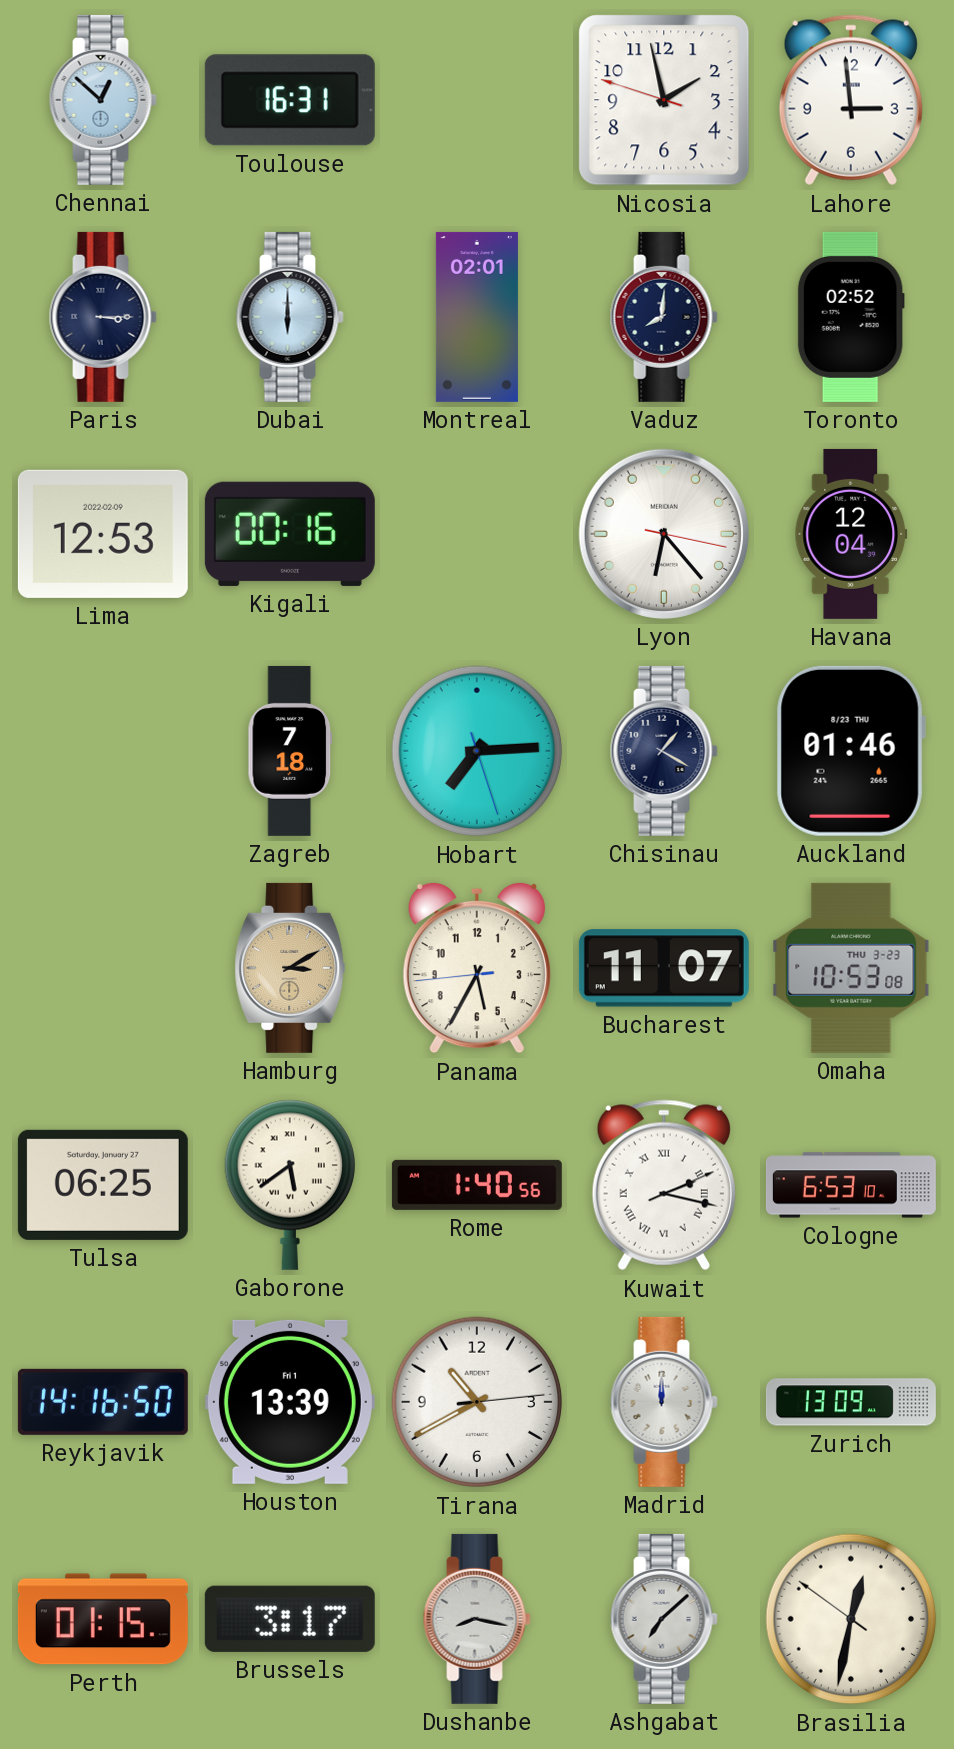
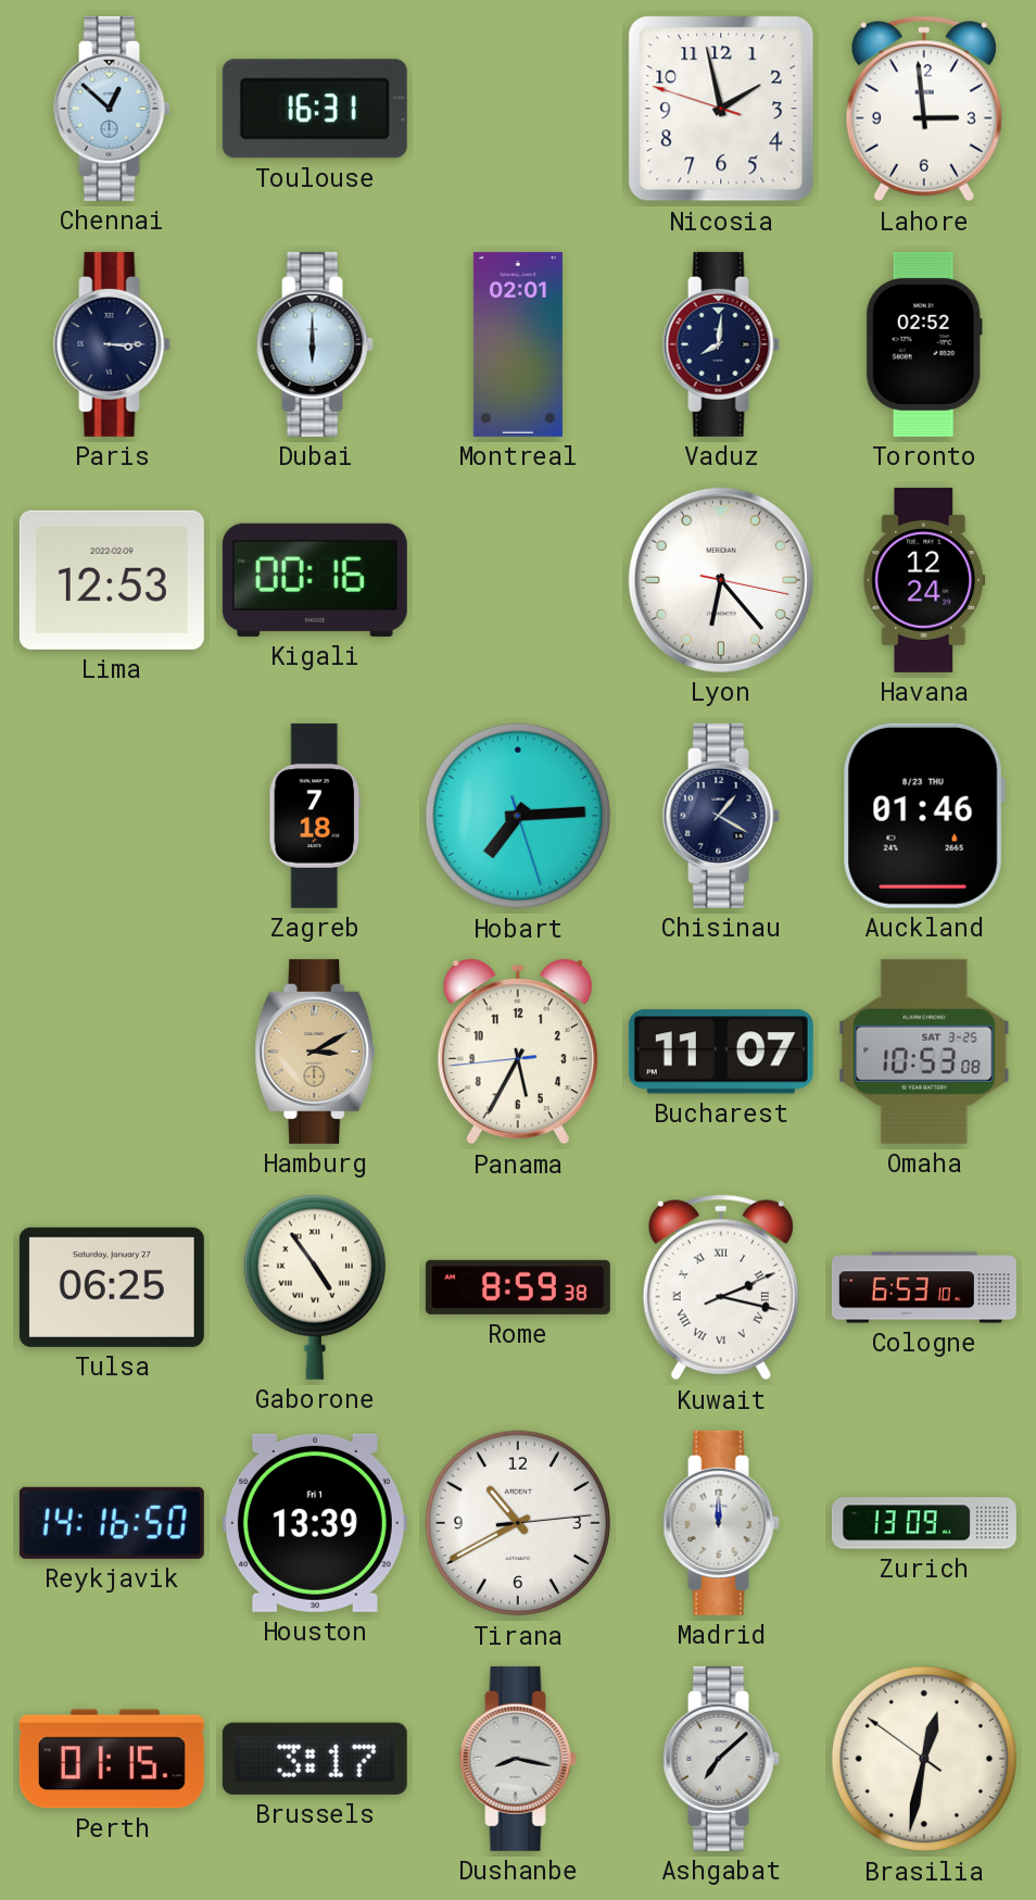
Havana: 12:04 -> 12:24
Omaha date: THU 3-23 -> SAT 3-25
Gaborone: 5:39 -> 4:54
Rome: 1:40 -> 8:59
